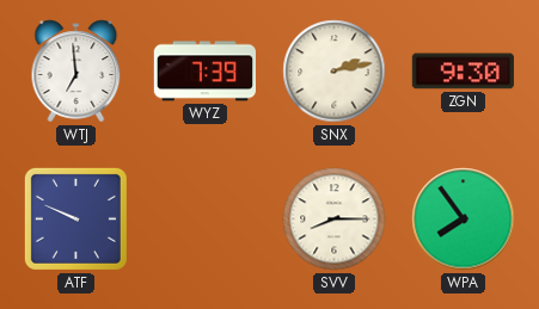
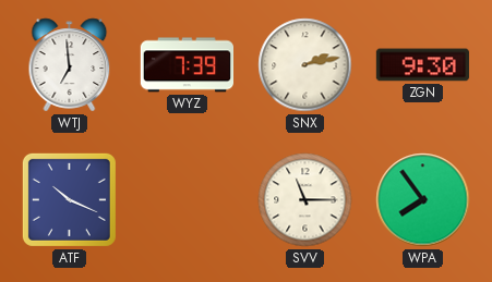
ATF: 9:49 -> 10:19
SVV: 8:15 -> 11:15
